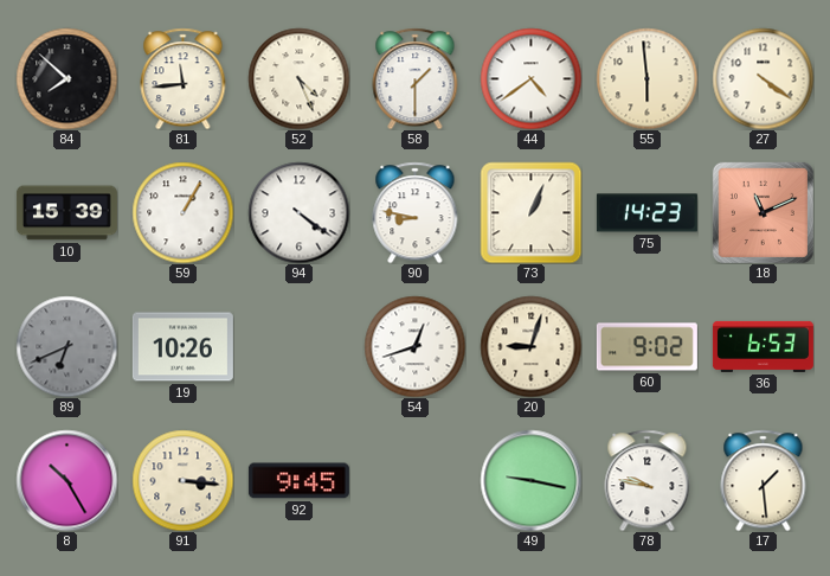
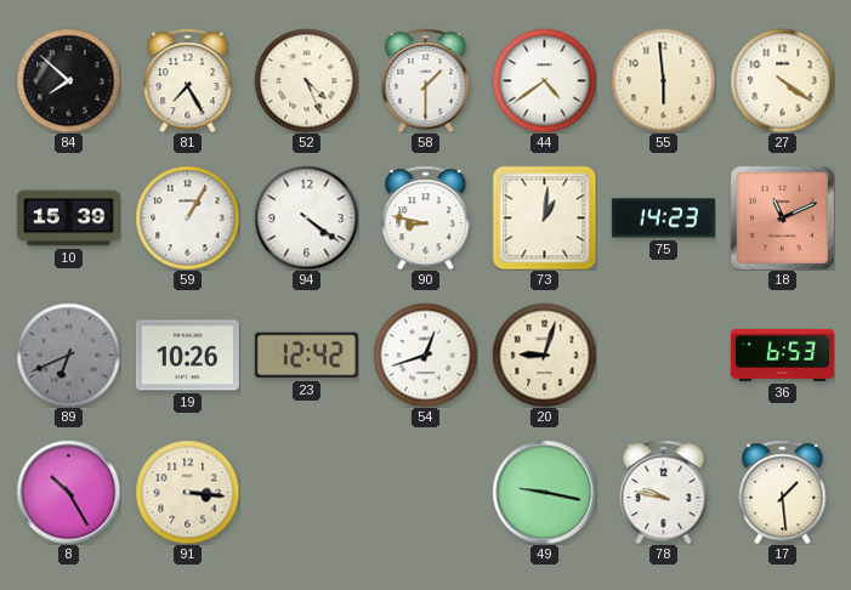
81: 11:44 -> 7:25
73: 1:04 -> 1:01
23: none -> 12:42
60: 9:02 -> none
92: 9:45 -> none
